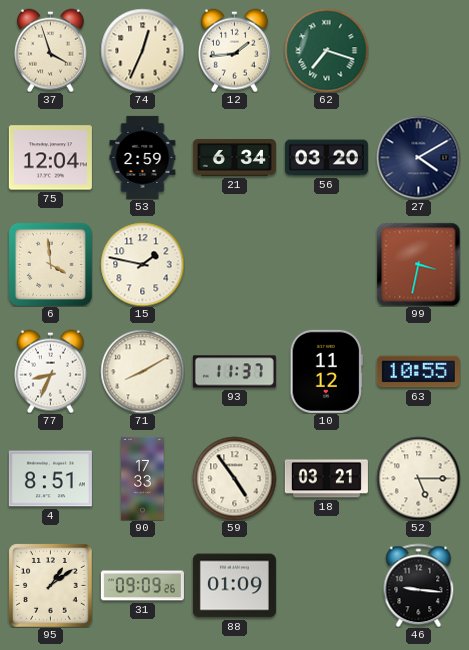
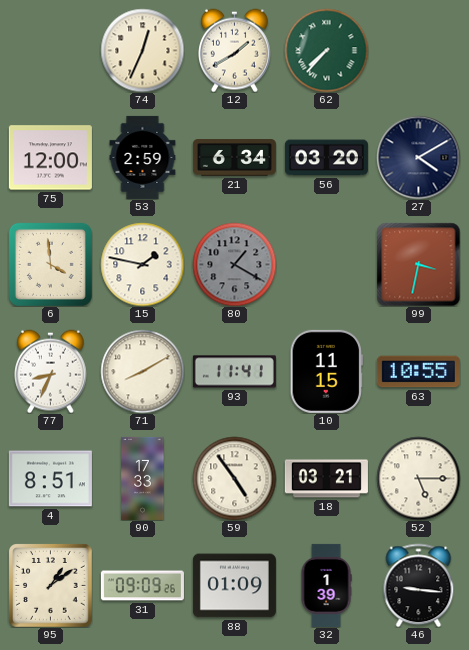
37: 3:57 -> none
12: 1:44 -> 1:40
62: 7:18 -> 7:37
75: 12:04 -> 12:00
80: none -> 1:20
93: 11:37 -> 11:41
10: 11:12 -> 11:15
32: none -> 1:39
